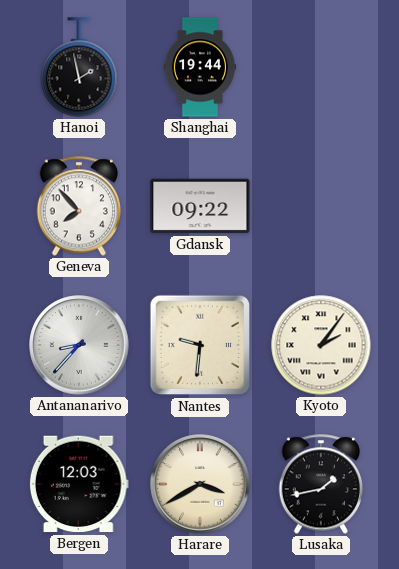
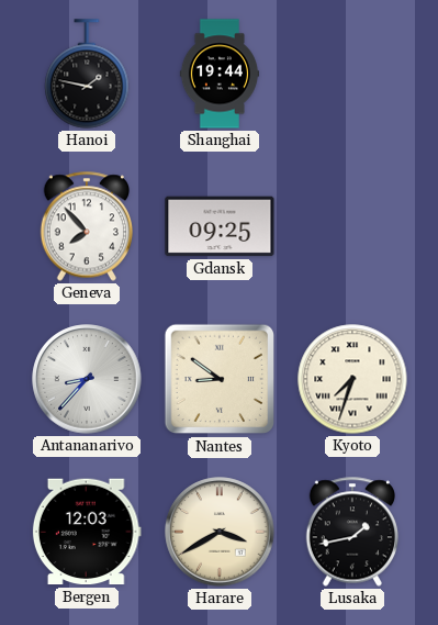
Hanoi: 1:58 -> 1:47
Gdansk: 09:22 -> 09:25
Nantes: 9:31 -> 8:51
Kyoto: 2:06 -> 7:33
